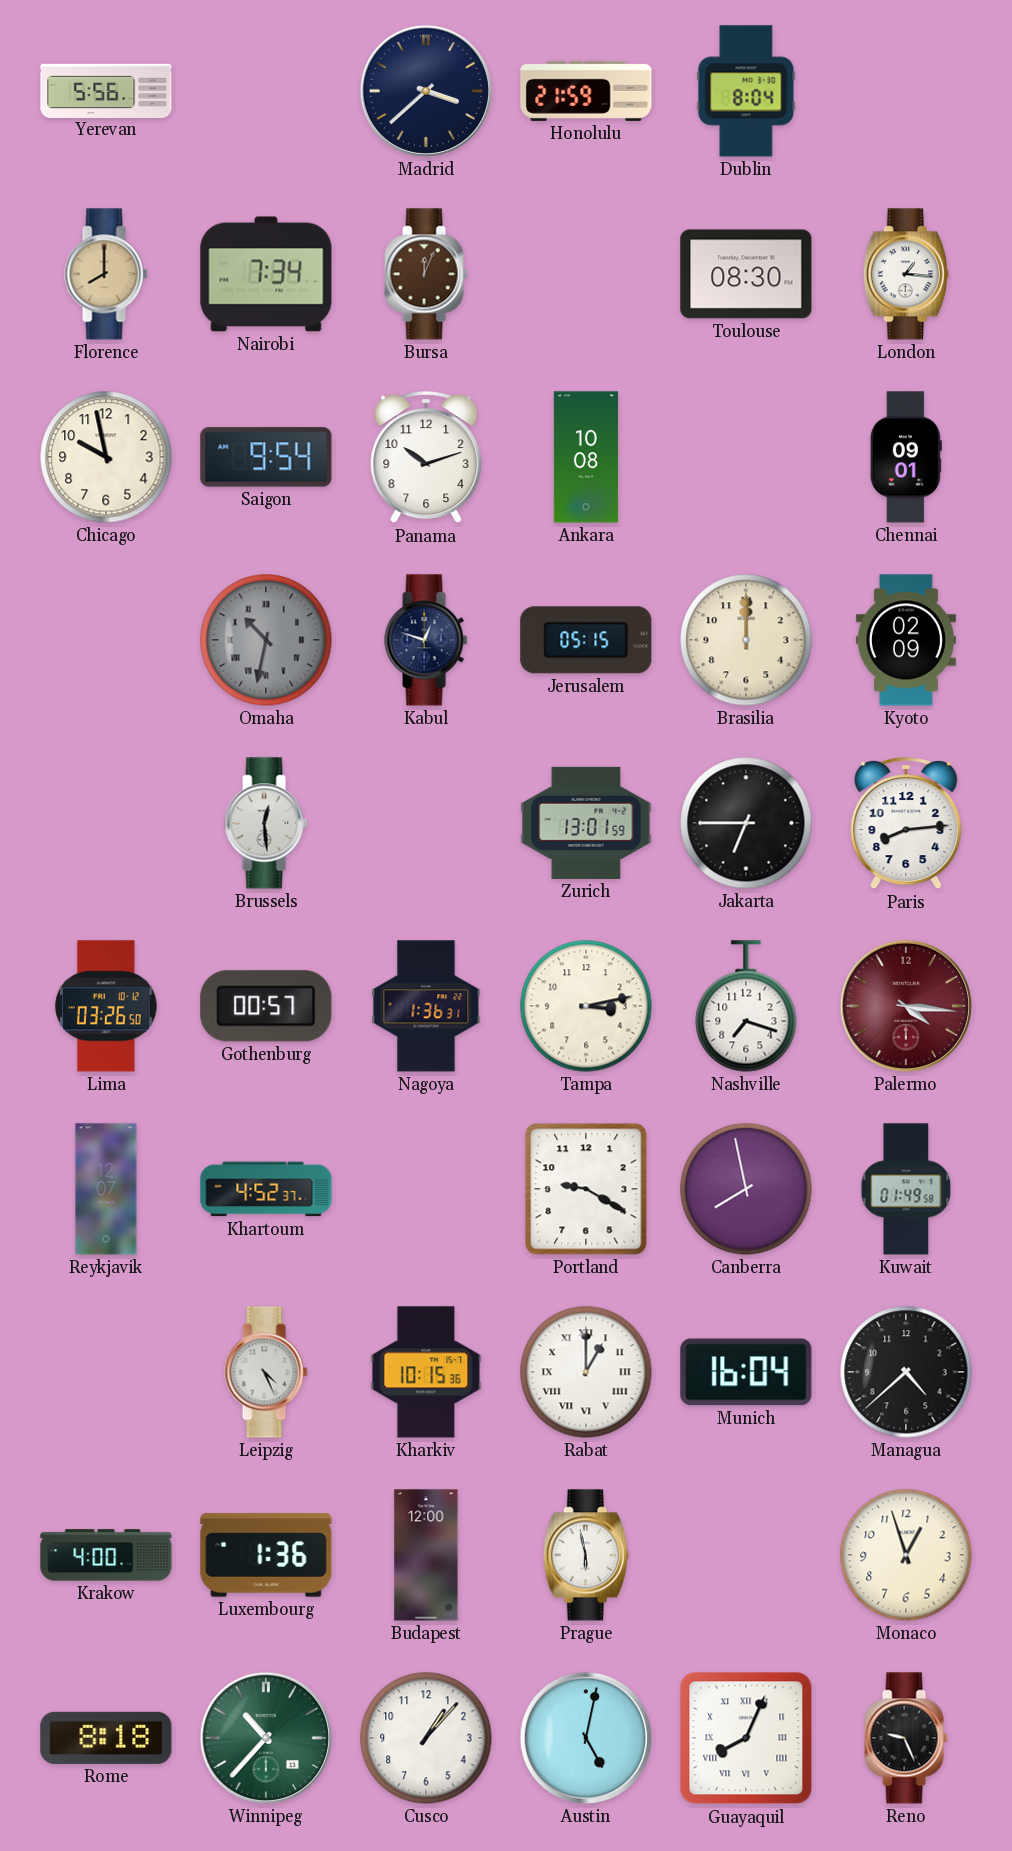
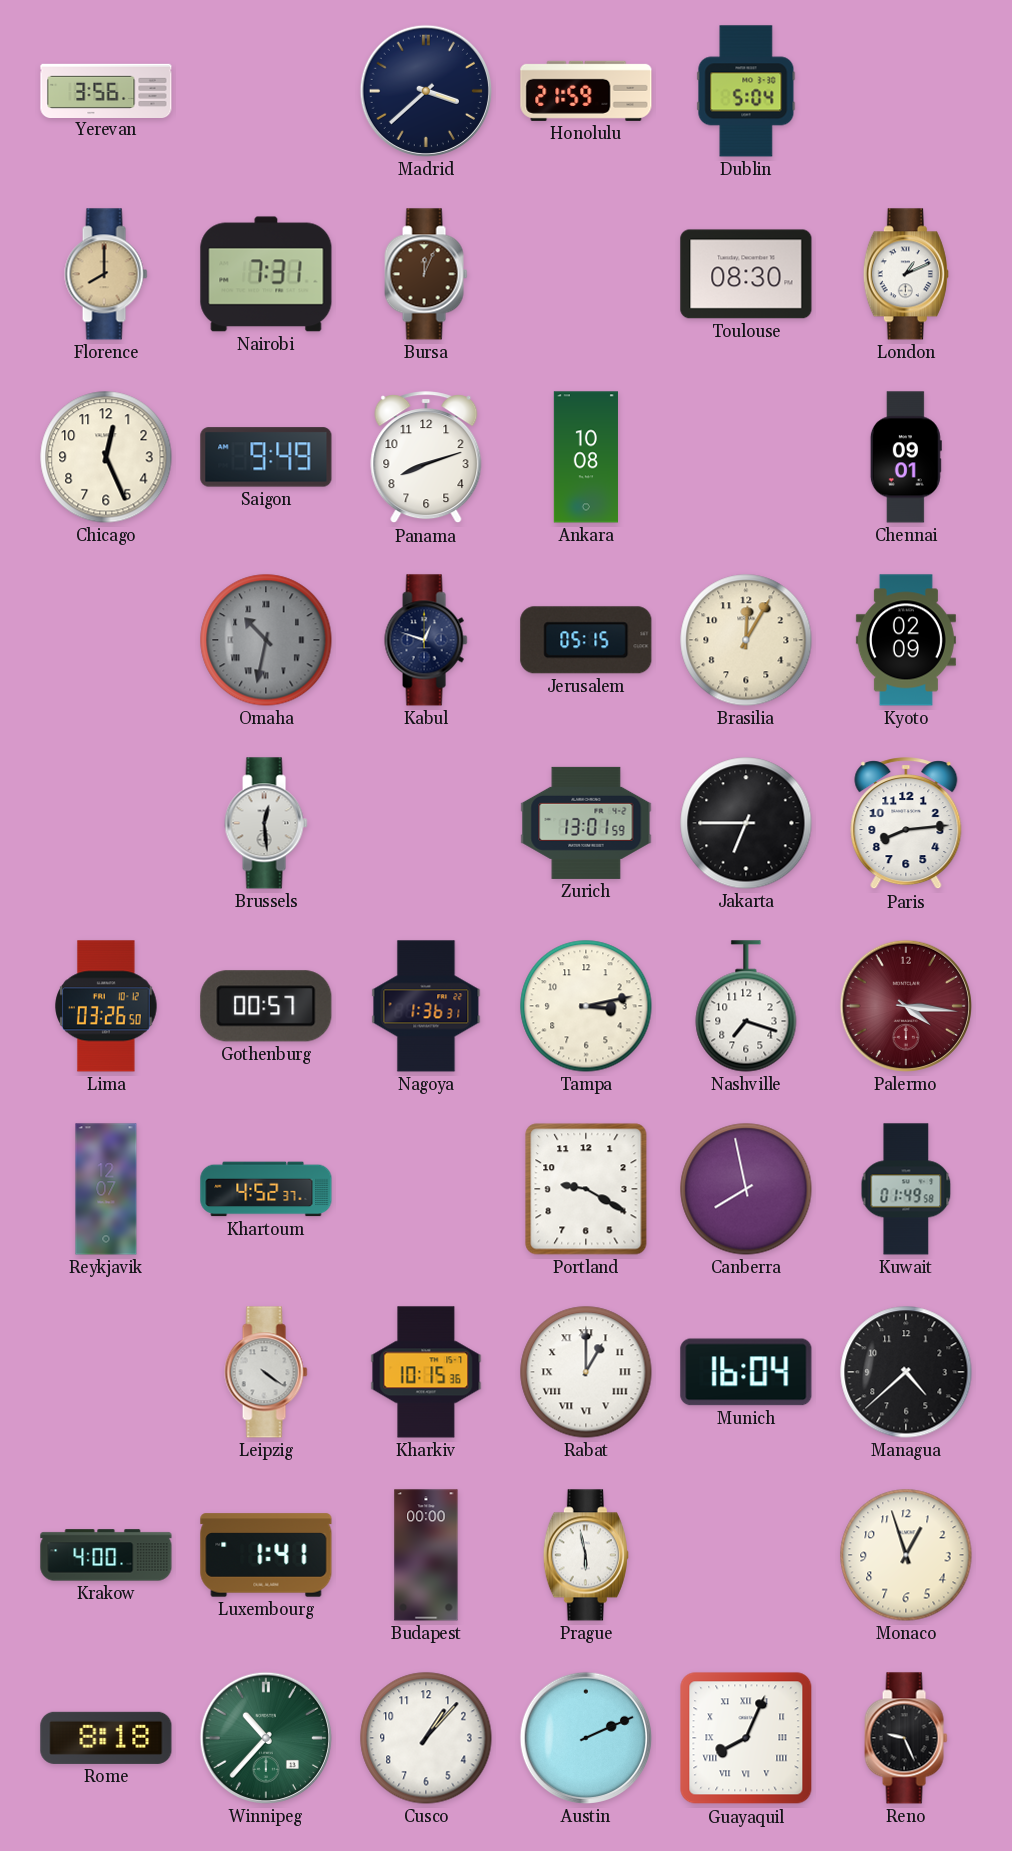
Yerevan: 5:56 -> 3:56
Dublin: 8:04 -> 5:04
Nairobi: 7:34 -> 7:31
London: 1:16 -> 1:11
Chicago: 9:58 -> 12:26
Saigon: 9:54 -> 9:49
Panama: 10:12 -> 8:12
Brasilia: 12:00 -> 12:05
Leipzig: 4:26 -> 4:21
Luxembourg: 1:36 -> 1:41
Budapest: 12:00 -> 00:00
Austin: 5:02 -> 2:11
